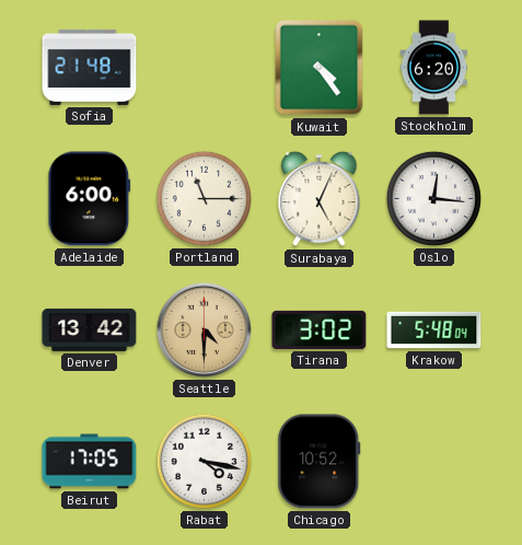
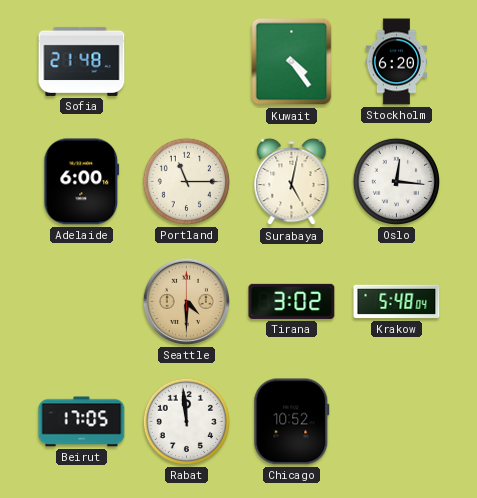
Surabaya: 5:04 -> 5:02
Denver: 13:42 -> none
Rabat: 4:17 -> 11:59
